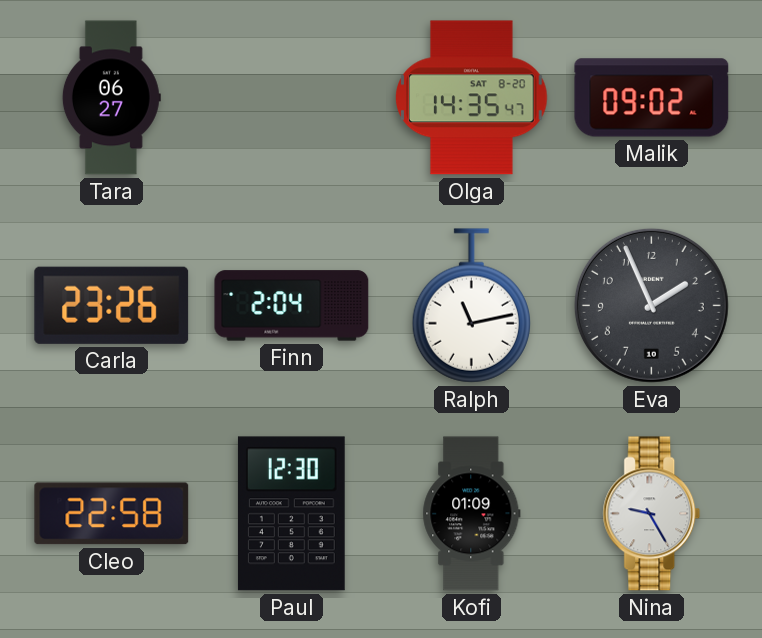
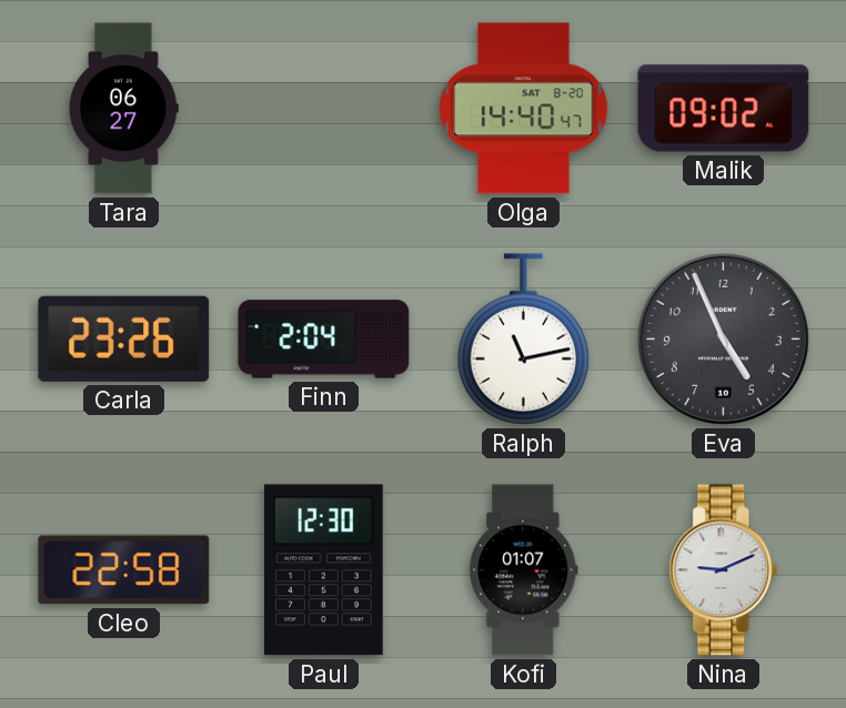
Olga: 14:35 -> 14:40
Eva: 1:56 -> 4:56
Kofi: 01:09 -> 01:07
Nina: 9:25 -> 9:11
